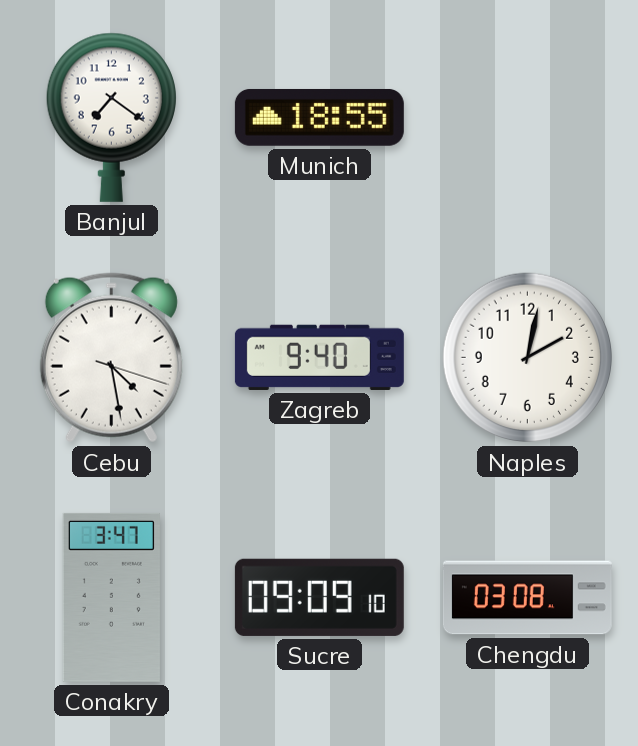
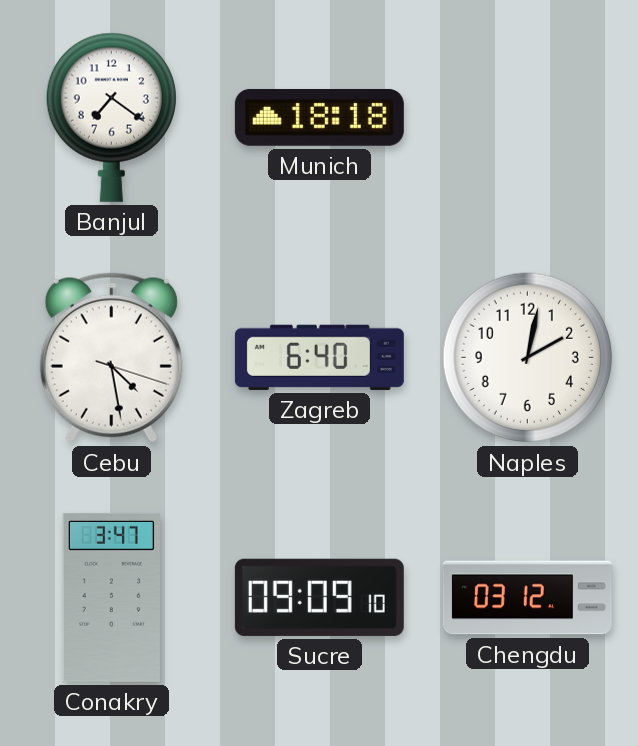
Munich: 18:55 -> 18:18
Zagreb: 9:40 -> 6:40
Chengdu: 03:08 -> 03:12
